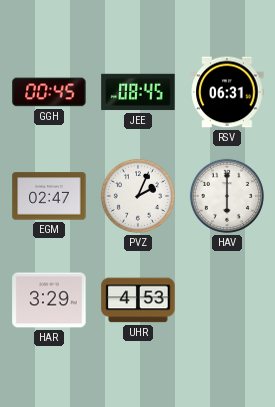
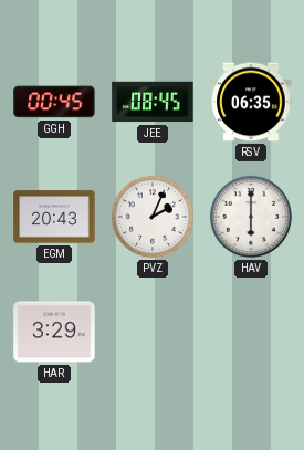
RSV: 06:31 -> 06:35
EGM: 02:47 -> 20:43
UHR: 4:53 -> none
